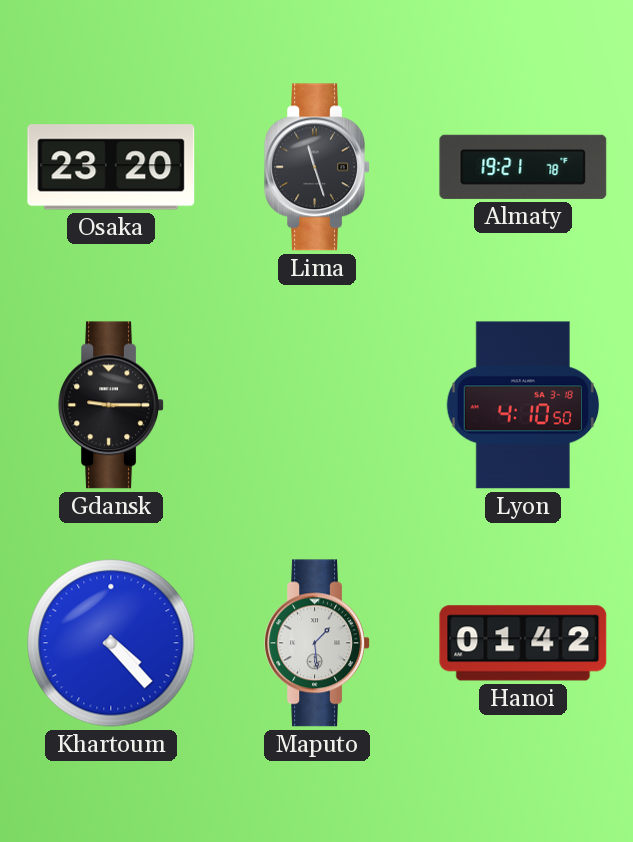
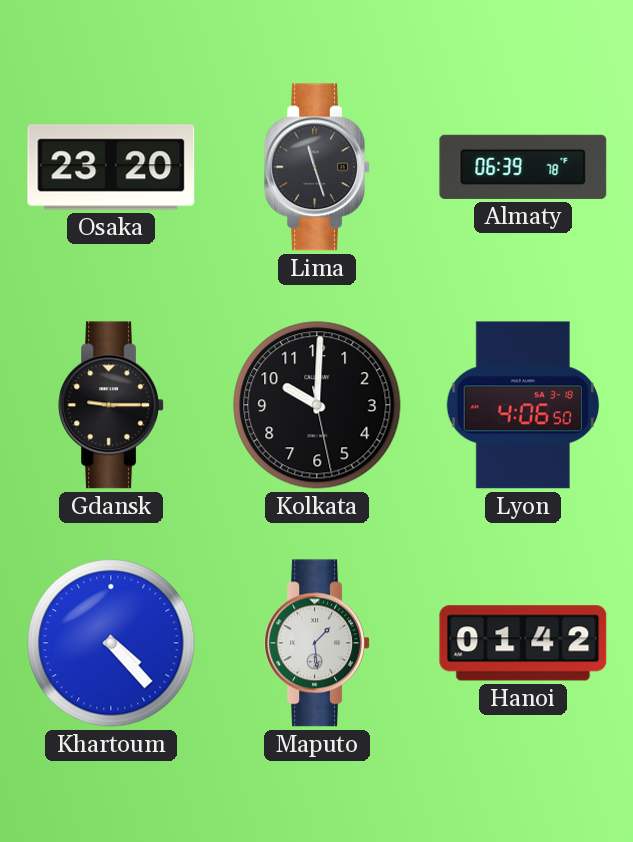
Almaty: 19:21 -> 06:39
Kolkata: none -> 10:00
Lyon: 4:10 -> 4:06
